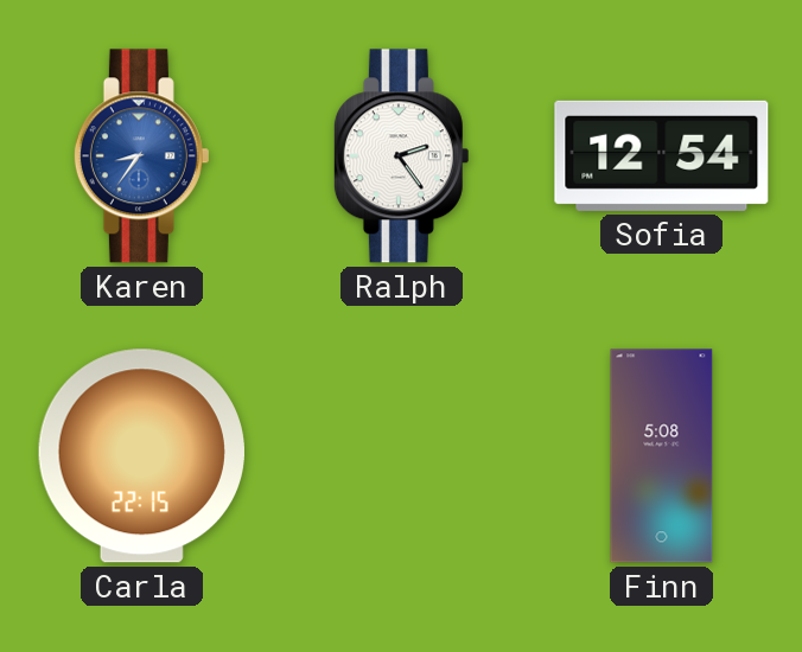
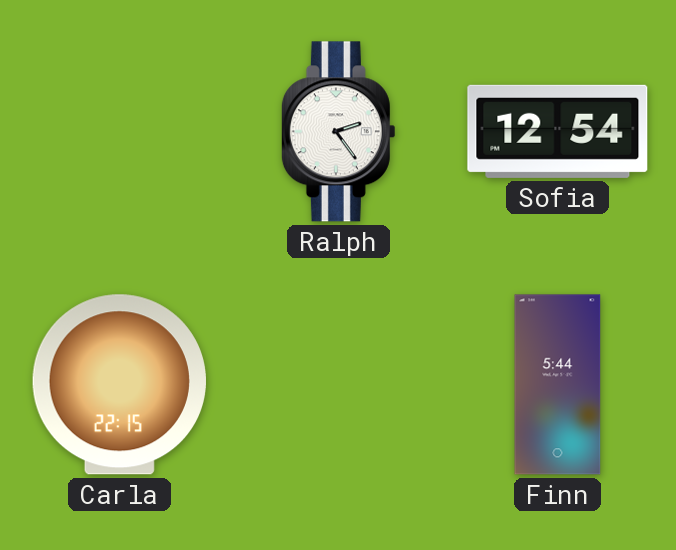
Karen: 8:36 -> none
Finn: 5:08 -> 5:44
